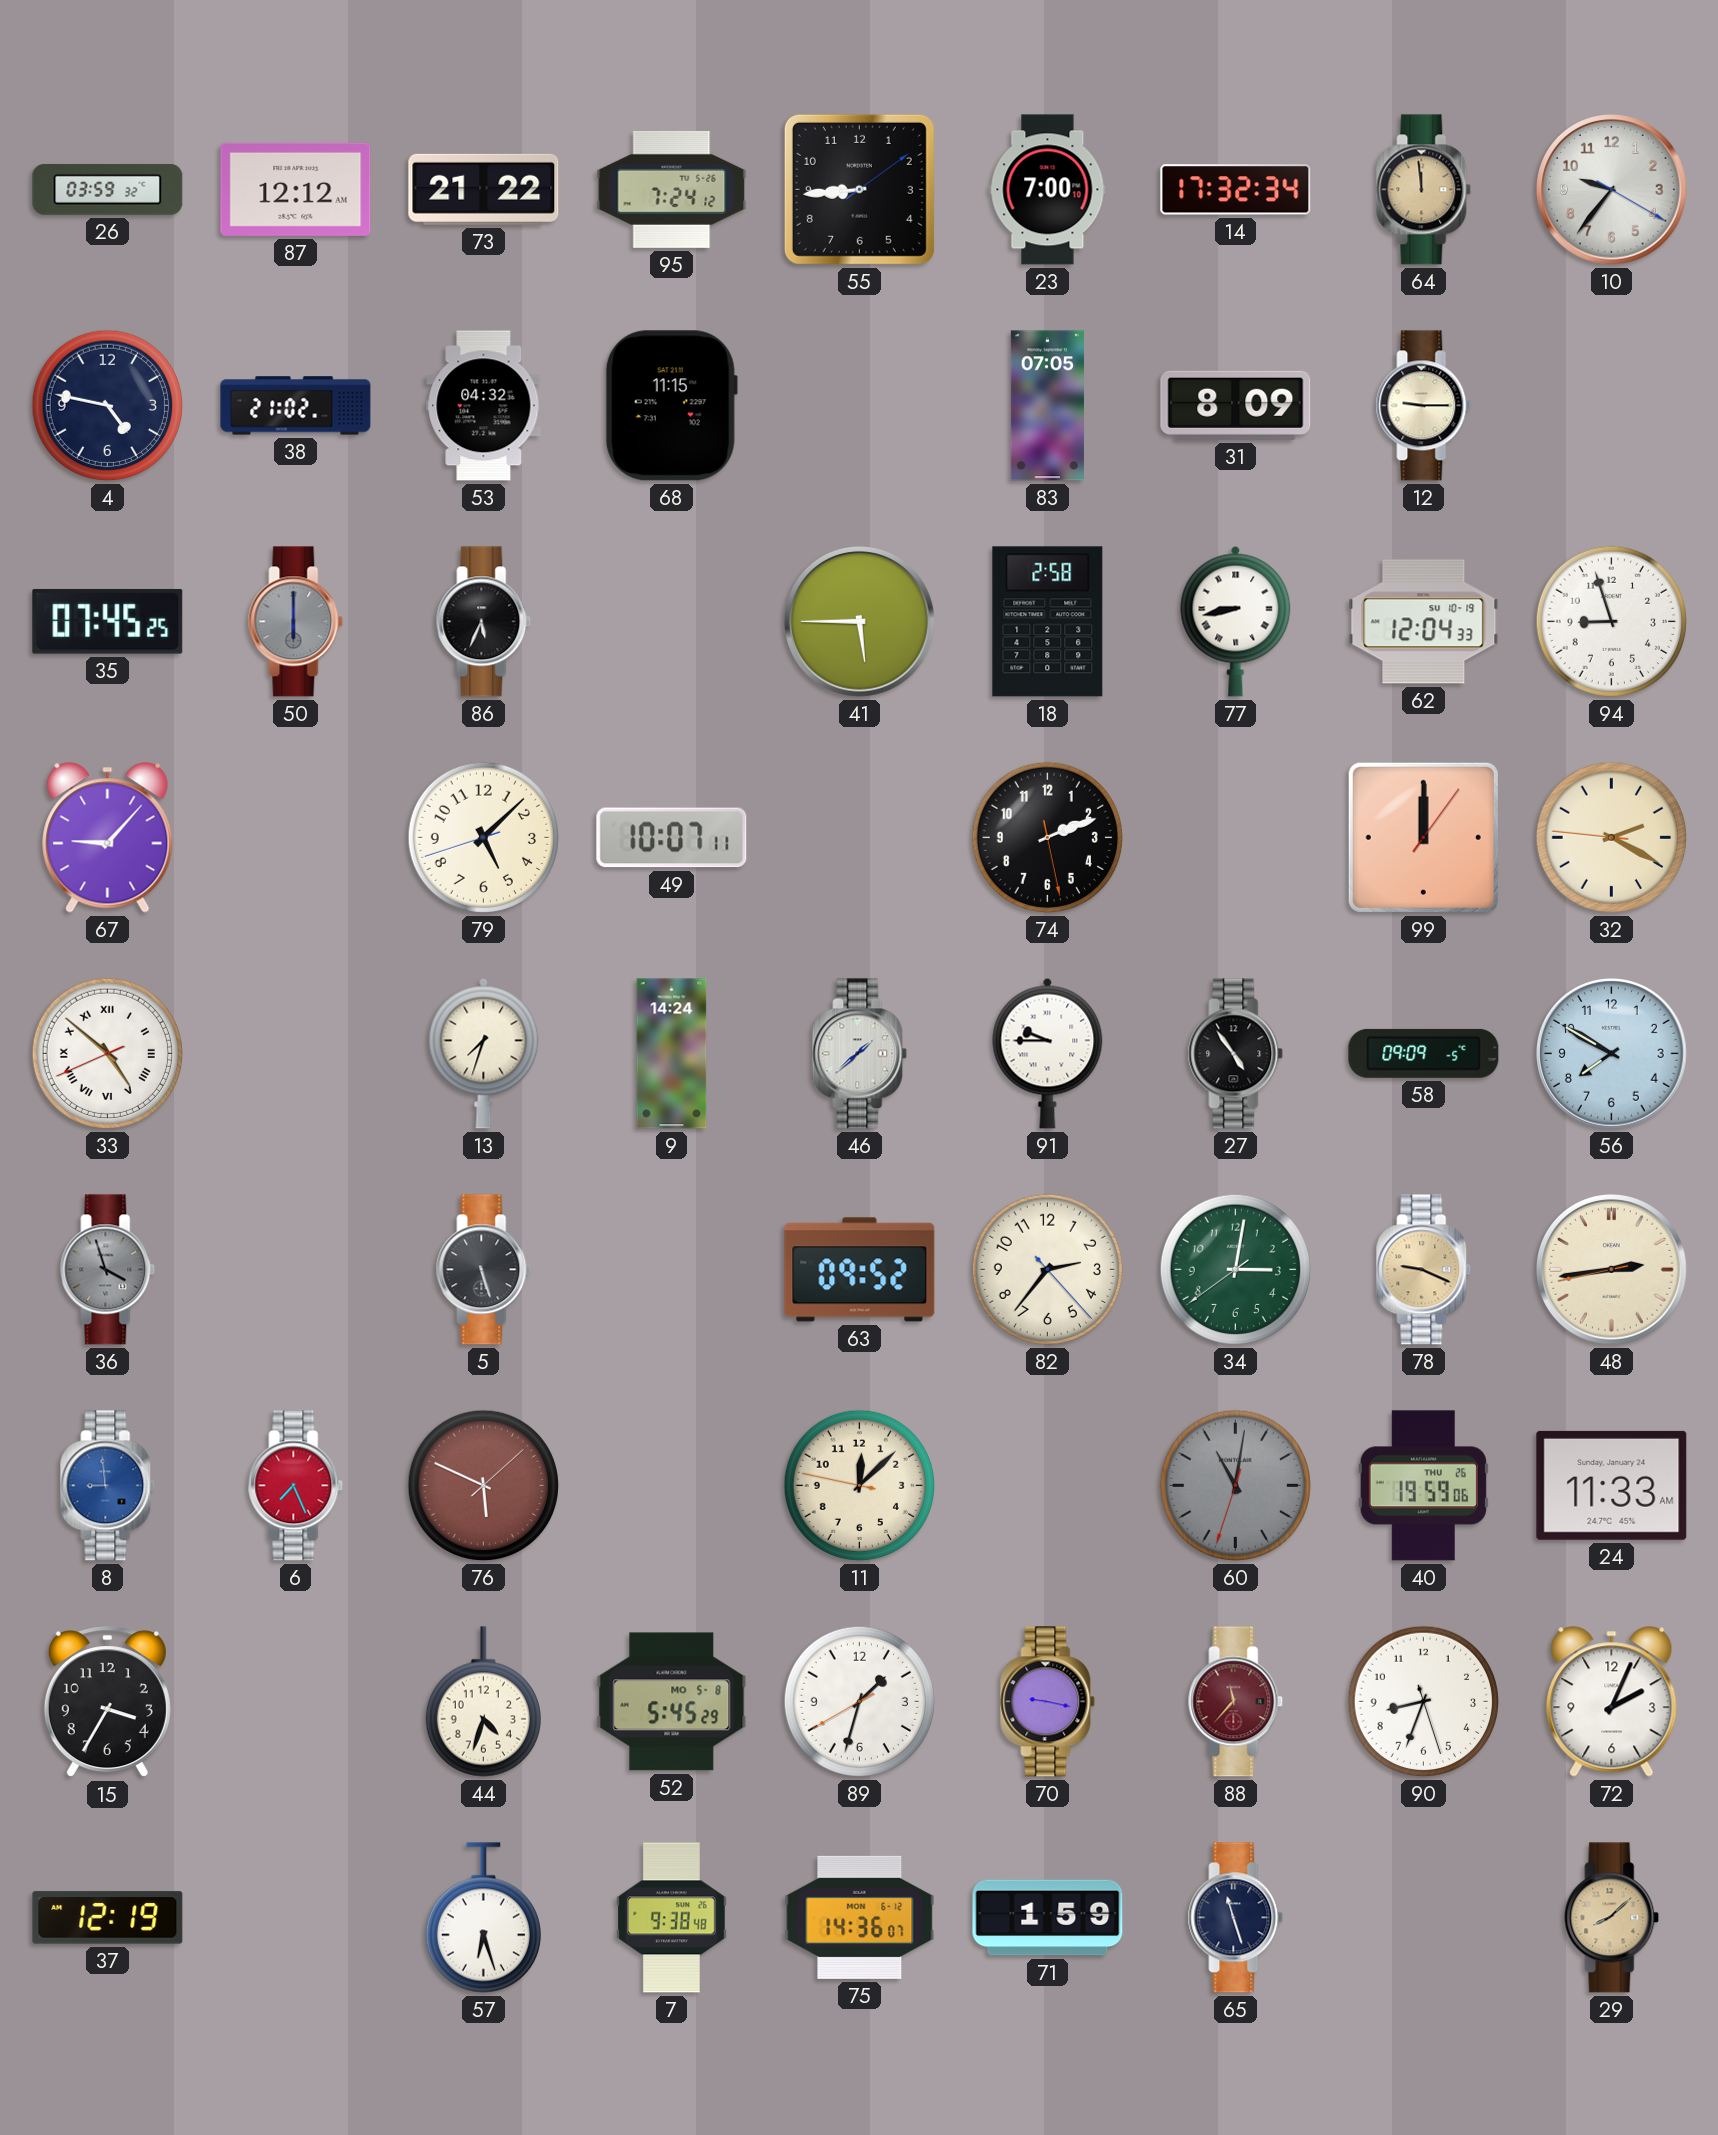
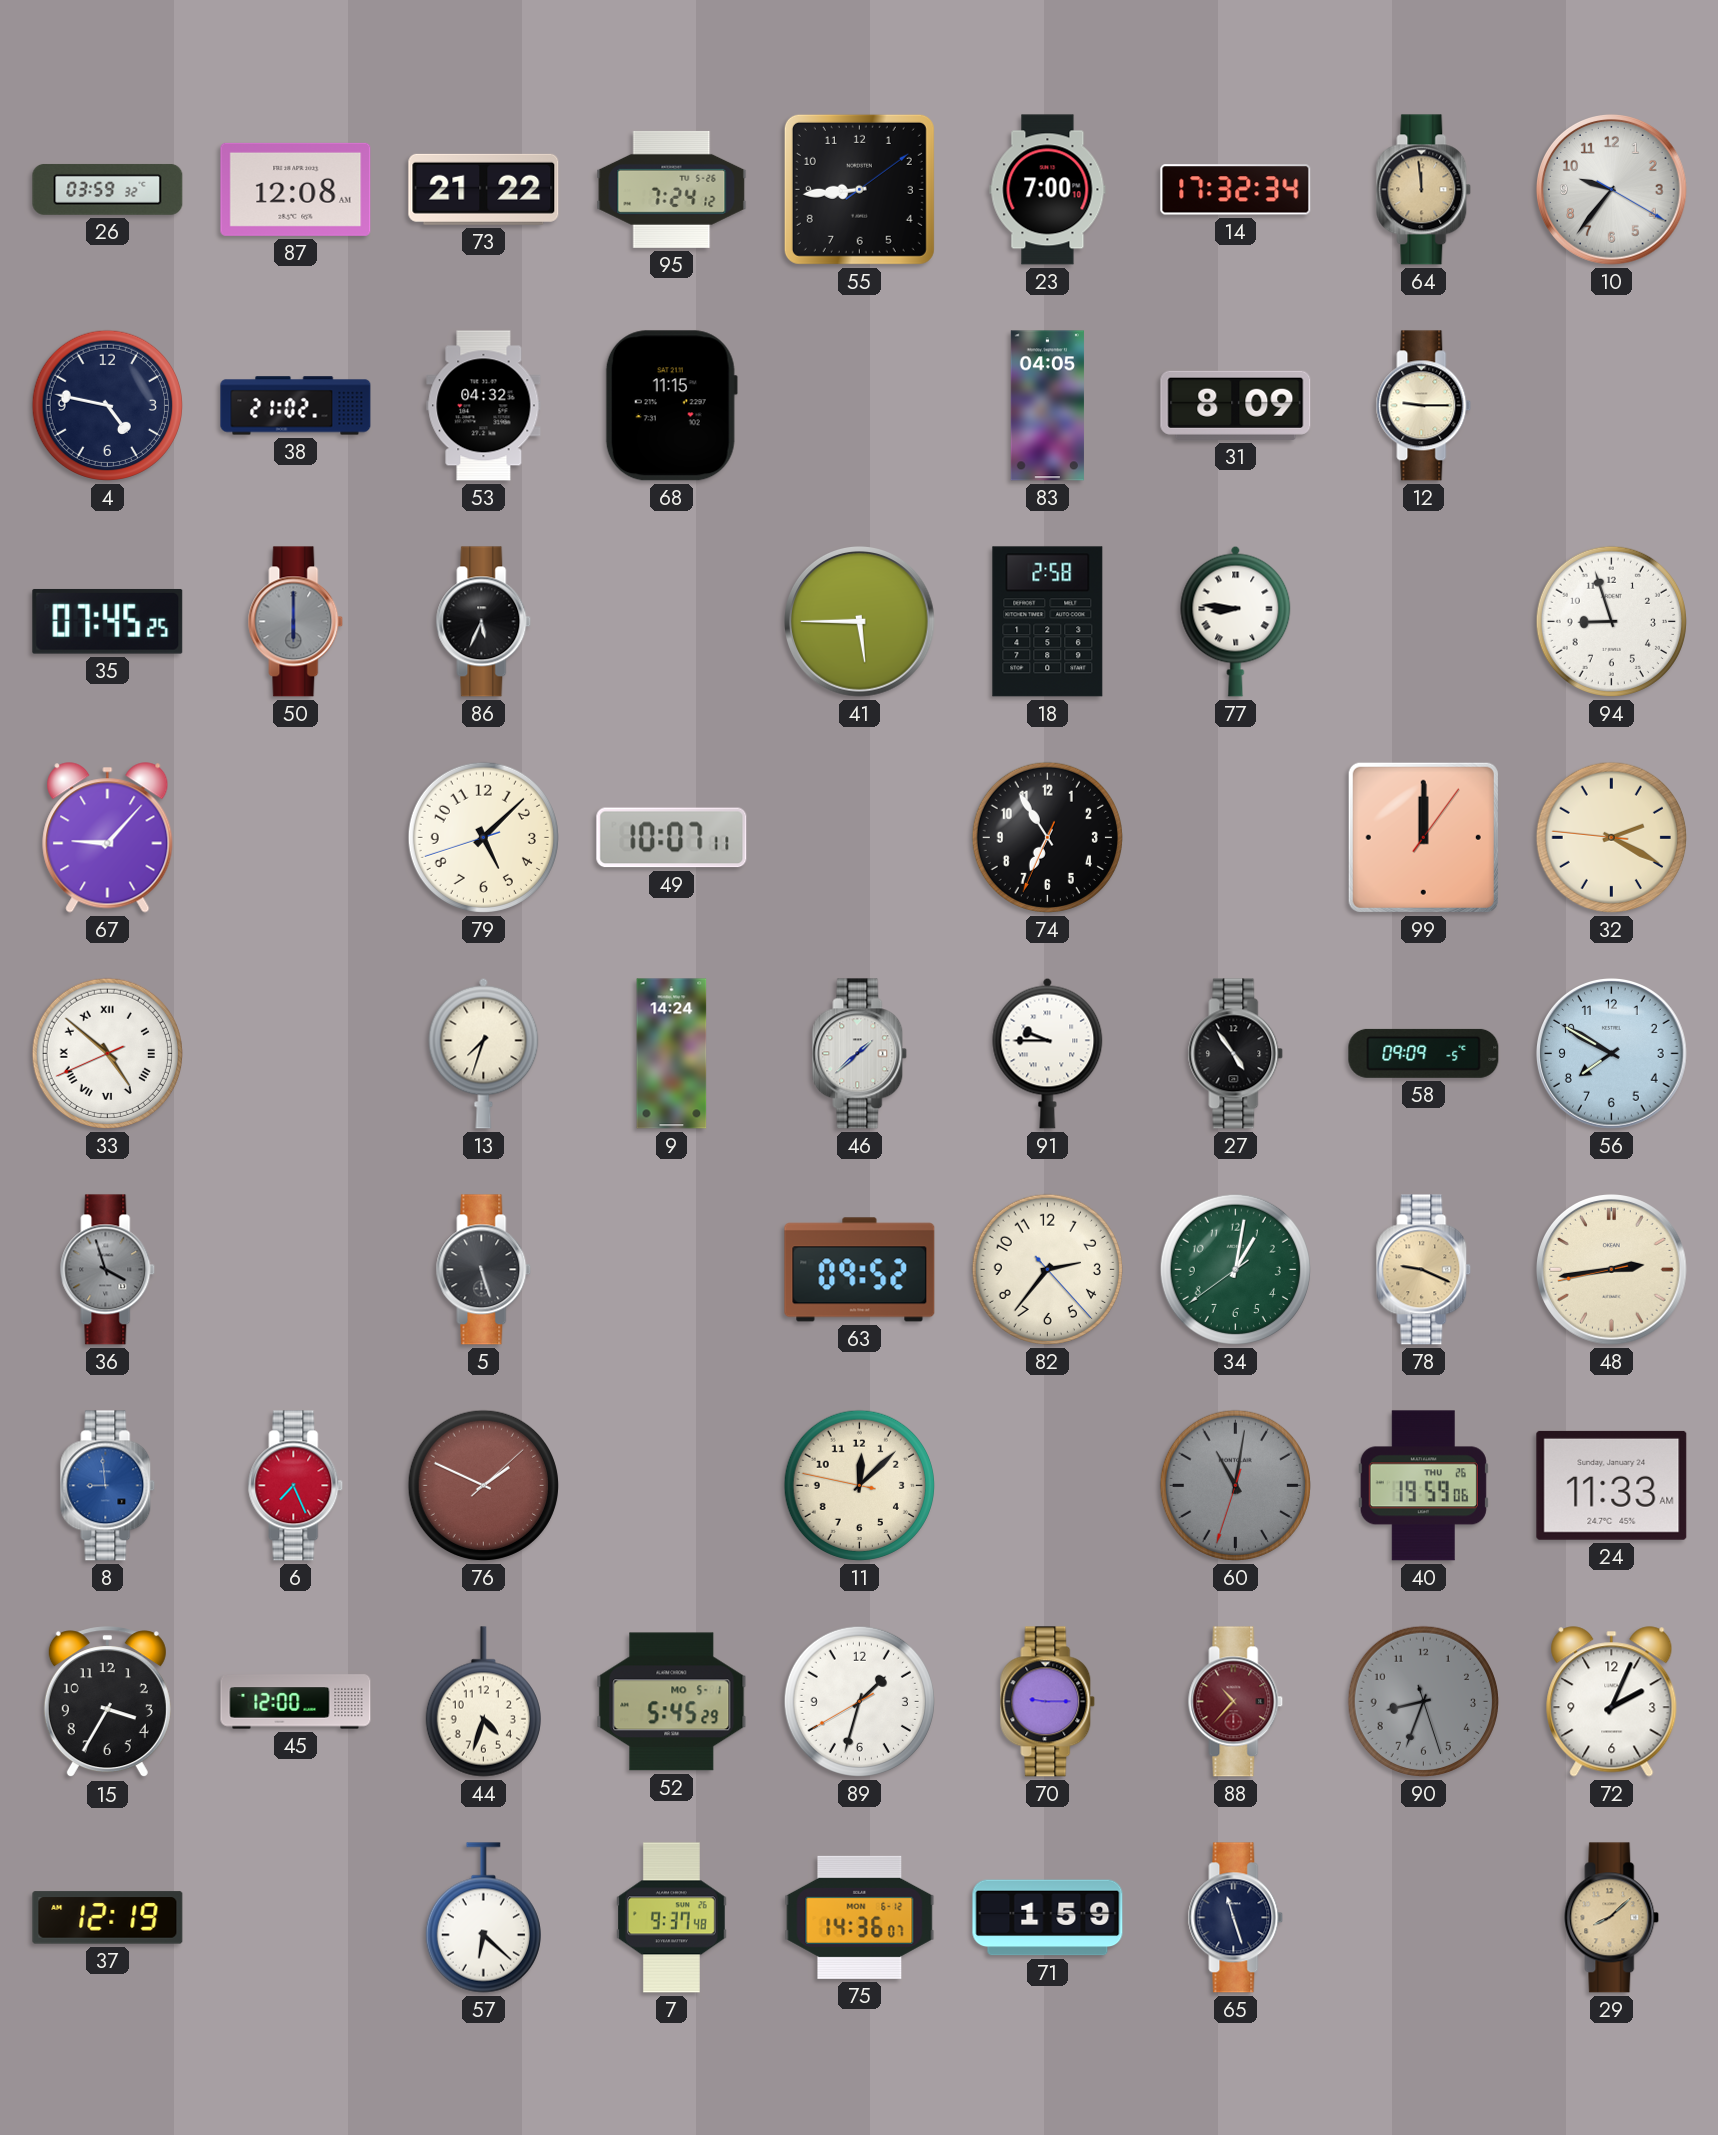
87: 12:12 -> 12:08
83: 07:05 -> 04:05
77: 8:43 -> 8:46
62: 12:04 -> none
74: 2:11 -> 6:54
34: 3:01 -> 1:01
76: 5:49 -> 1:49
45: none -> 12:00
52 date: MO 5-8 -> MO 5-1
70: 9:17 -> 9:15
88: 11:37 -> 10:37
90 dial: white -> grey
57: 6:27 -> 6:22
7: 9:38 -> 9:37
